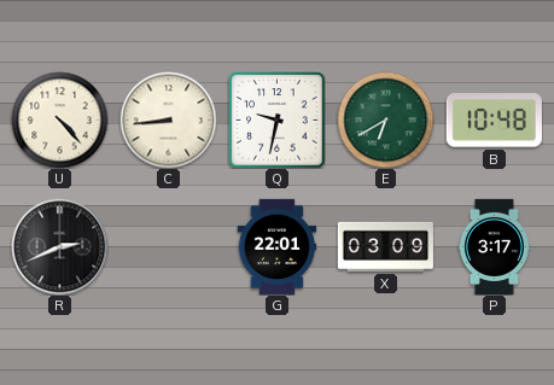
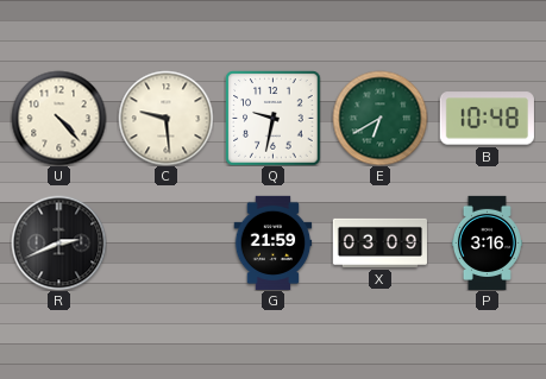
C: 8:44 -> 9:29
G: 22:01 -> 21:59
P: 3:17 -> 3:16
